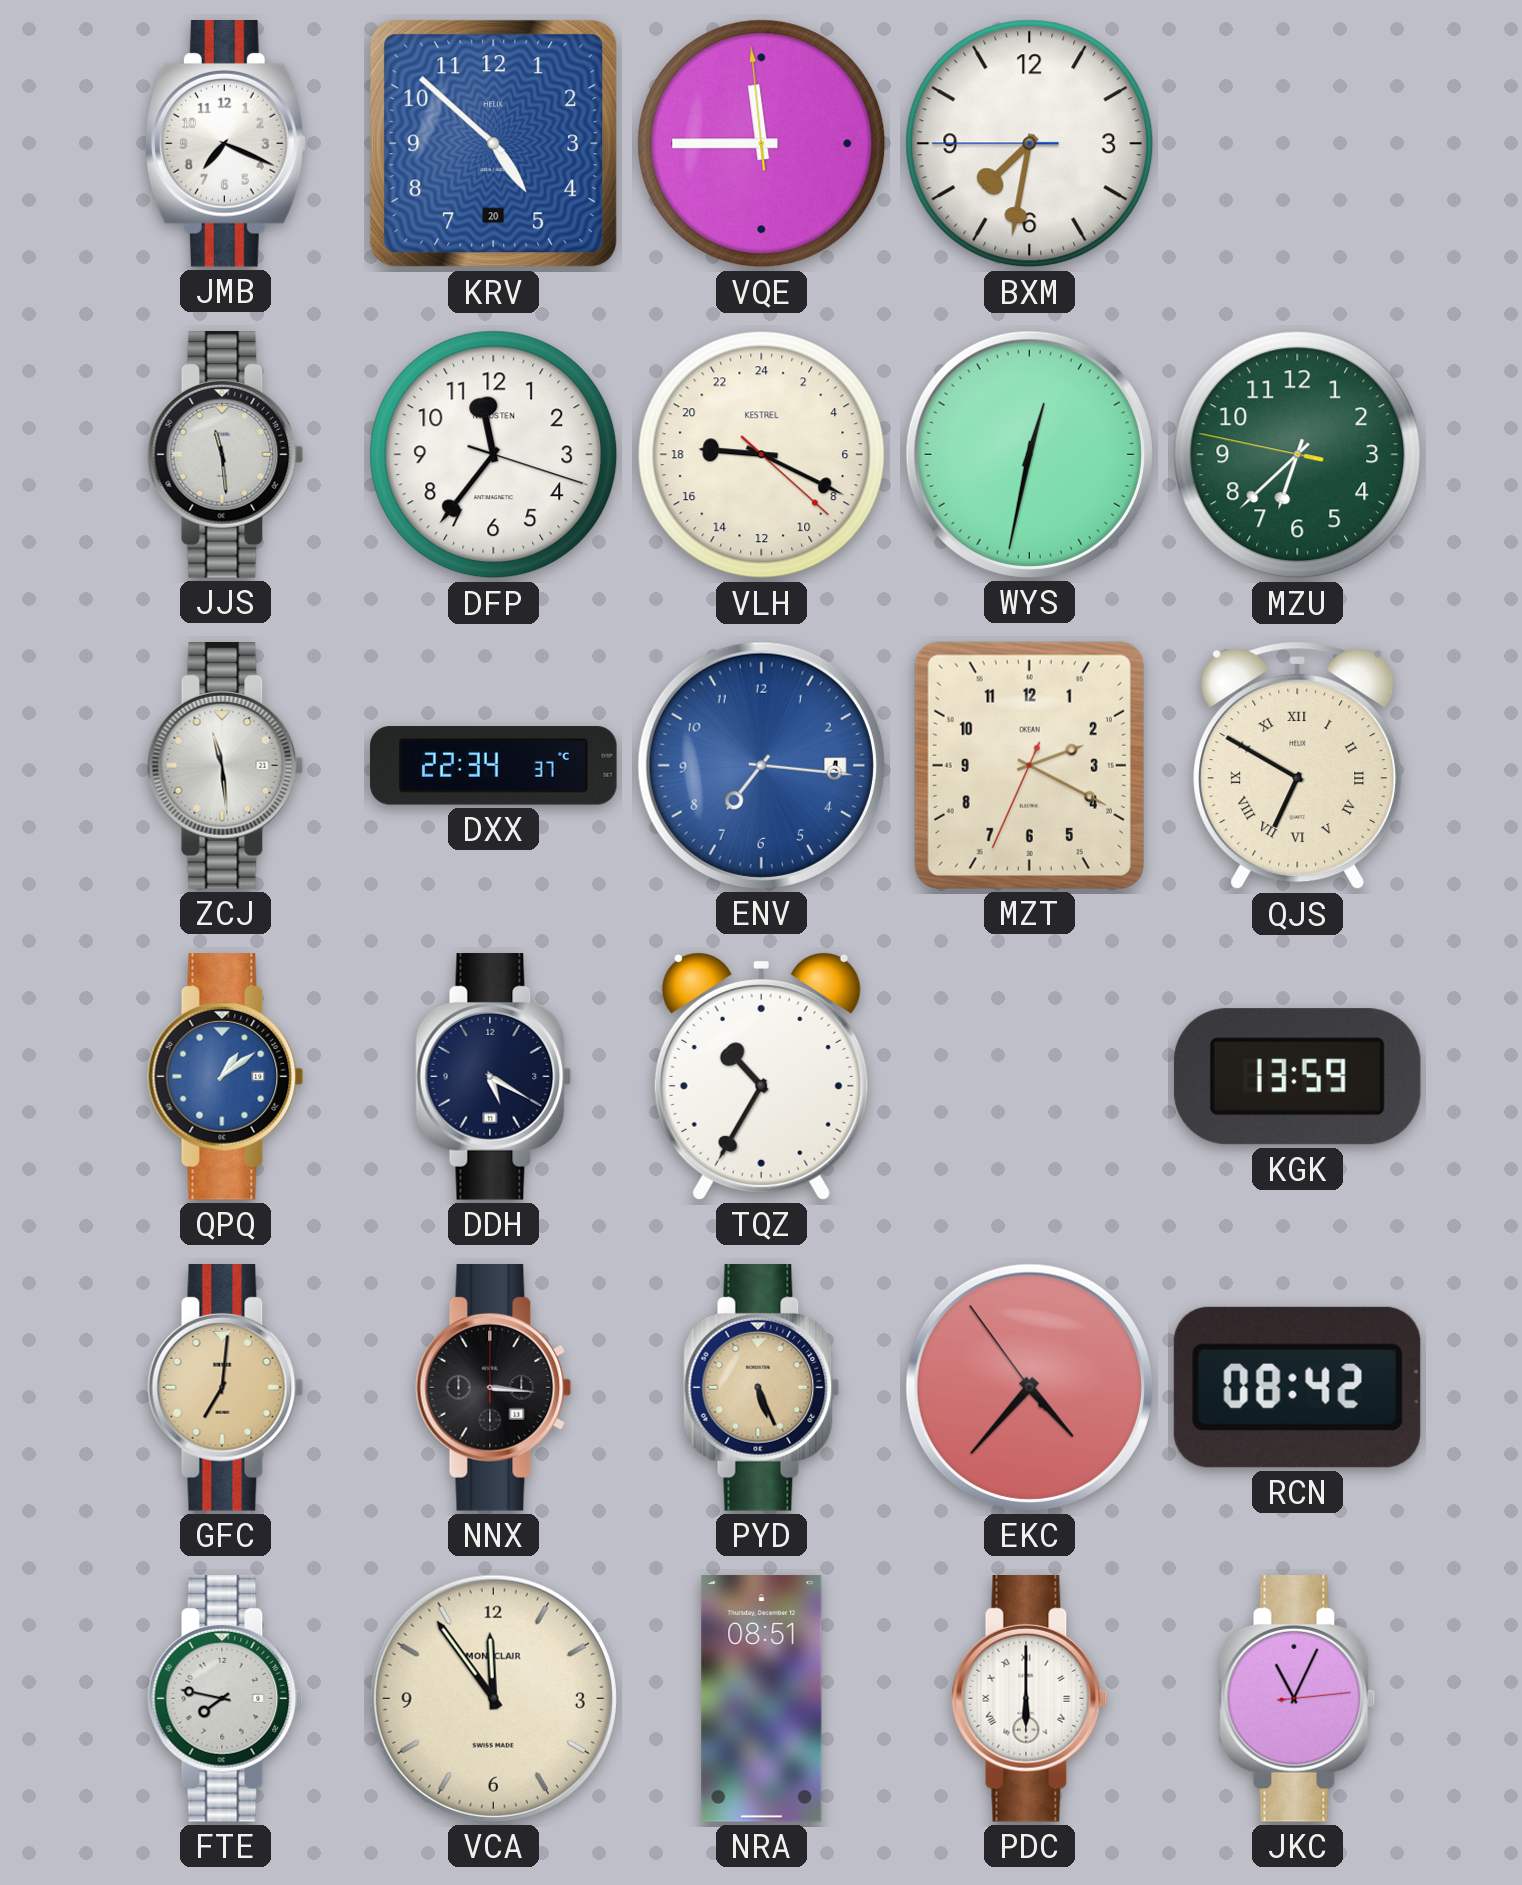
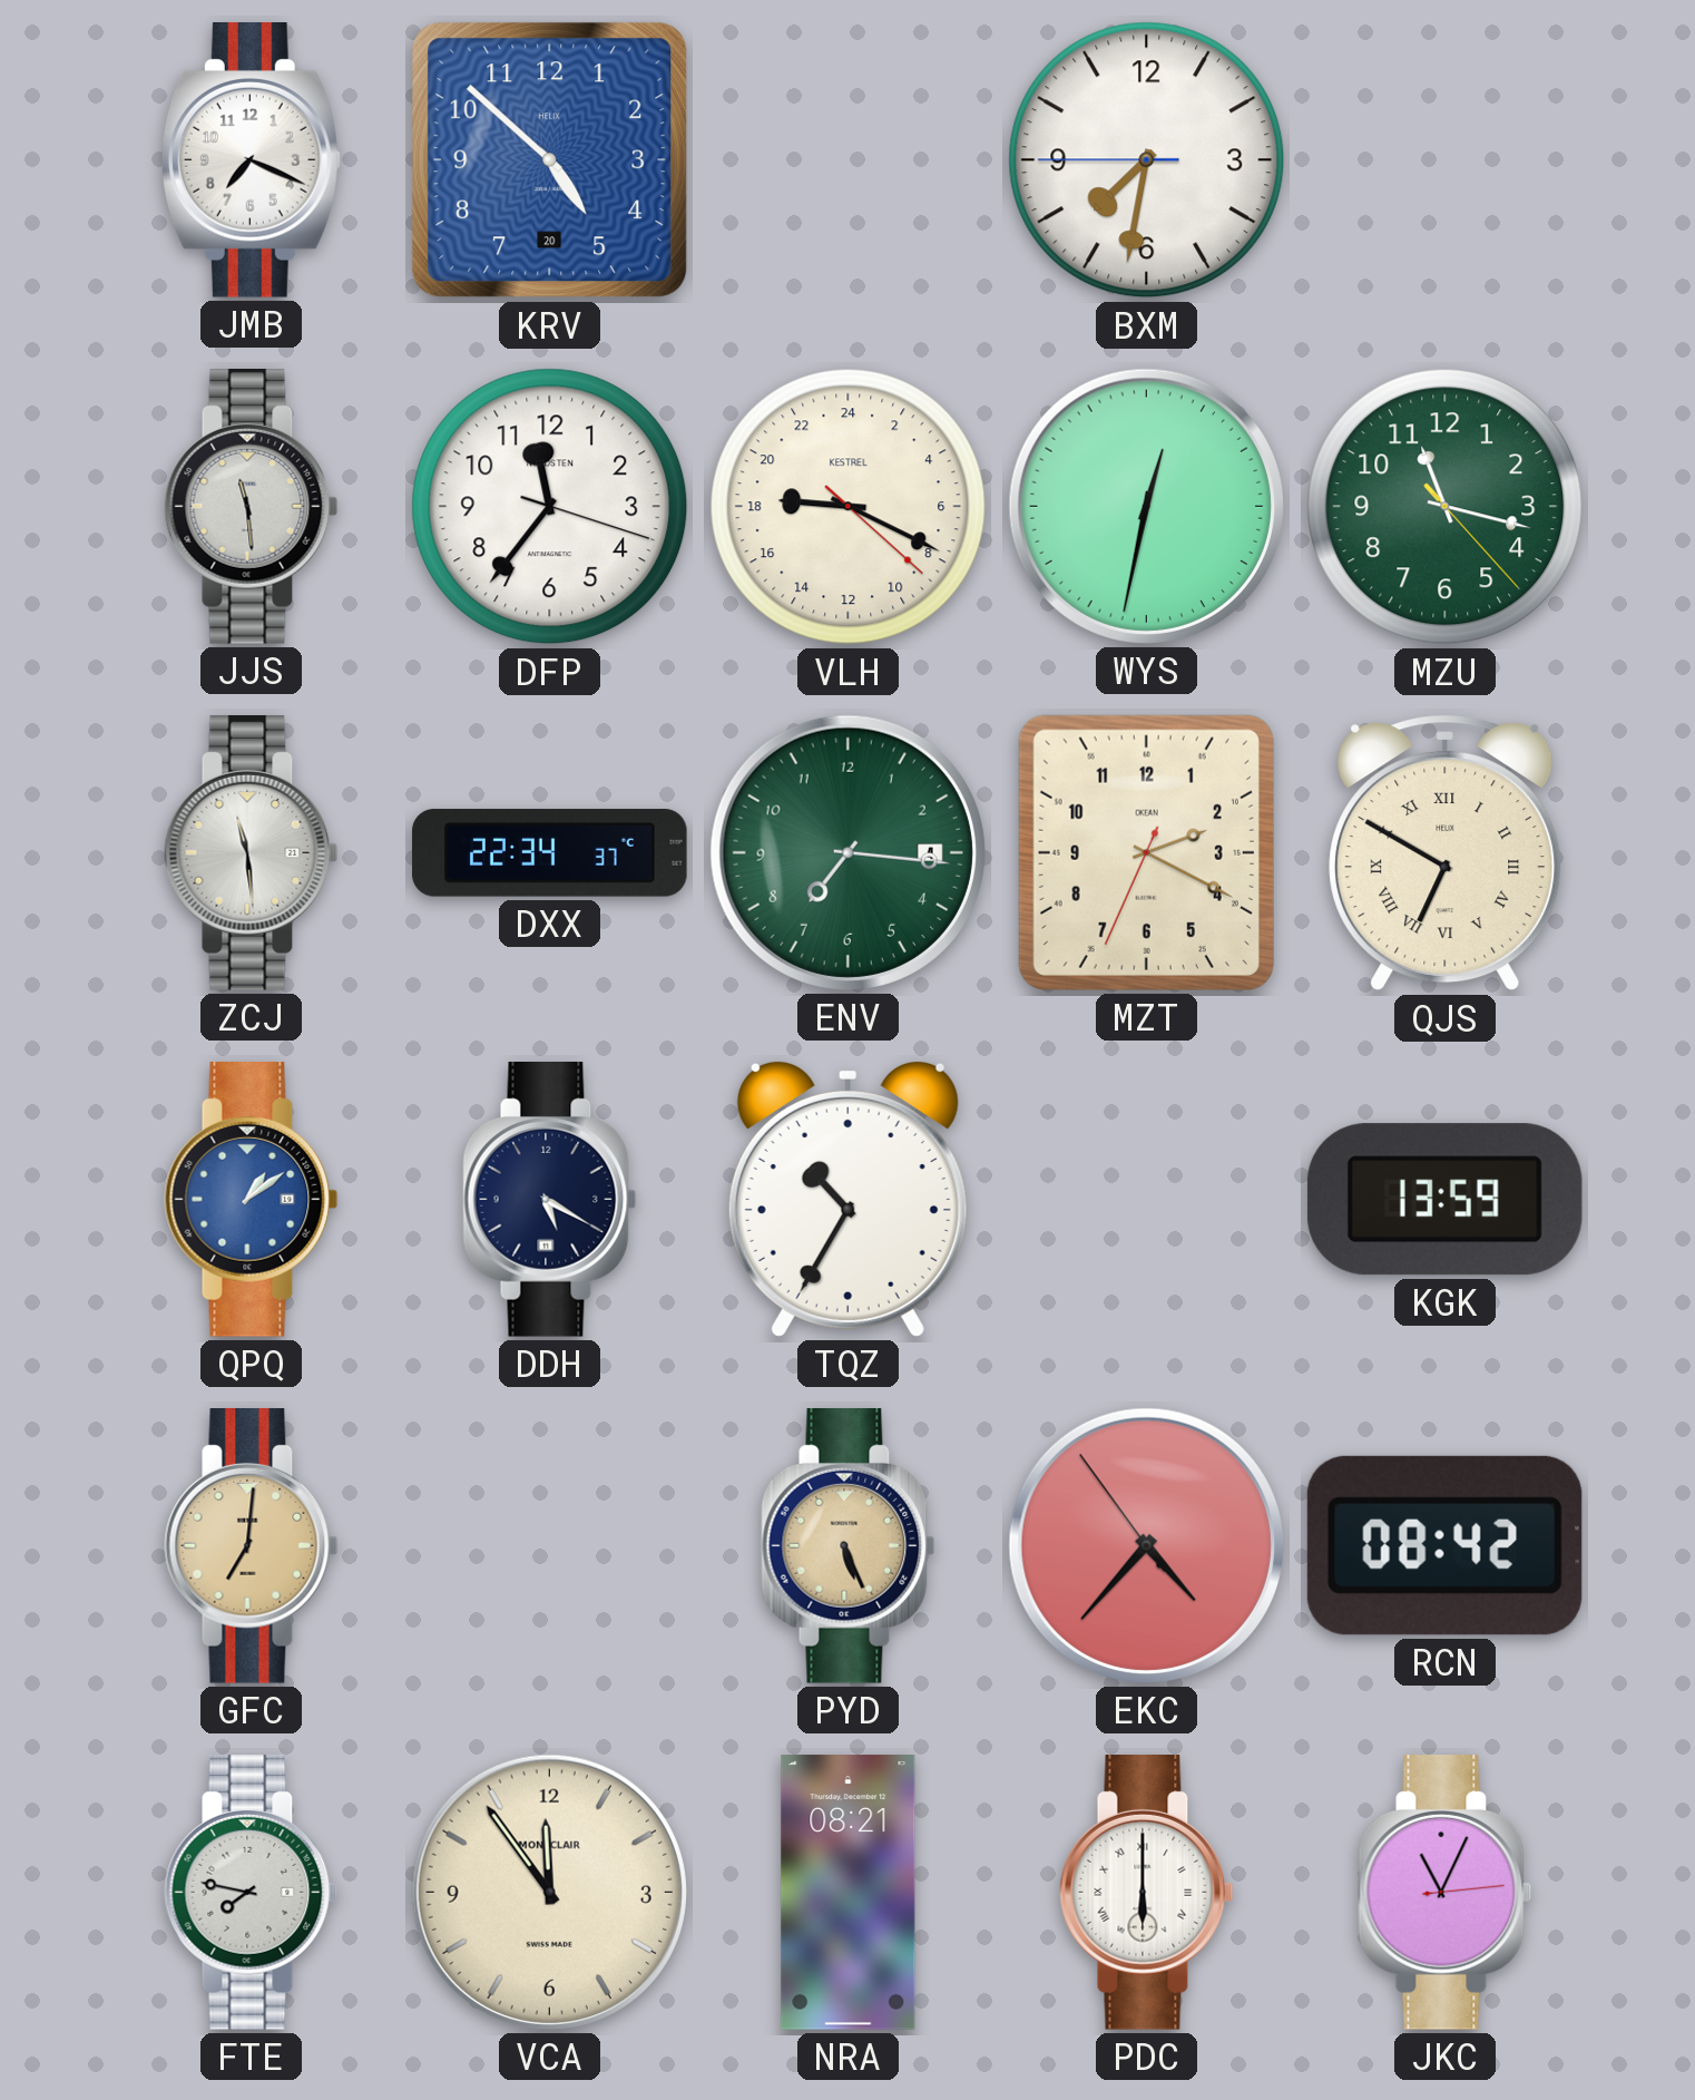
VQE: 11:44 -> none
MZU: 6:37 -> 11:17
ENV dial: blue -> green
NNX: 3:16 -> none
NRA: 08:51 -> 08:21
